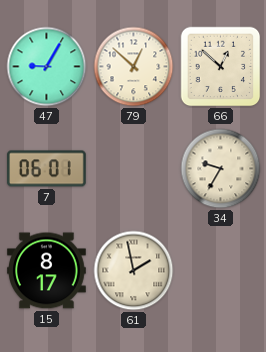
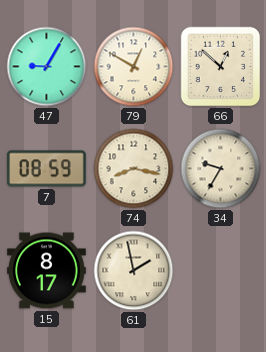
79: 12:52 -> 12:50
7: 06:01 -> 08:59
74: none -> 8:17
